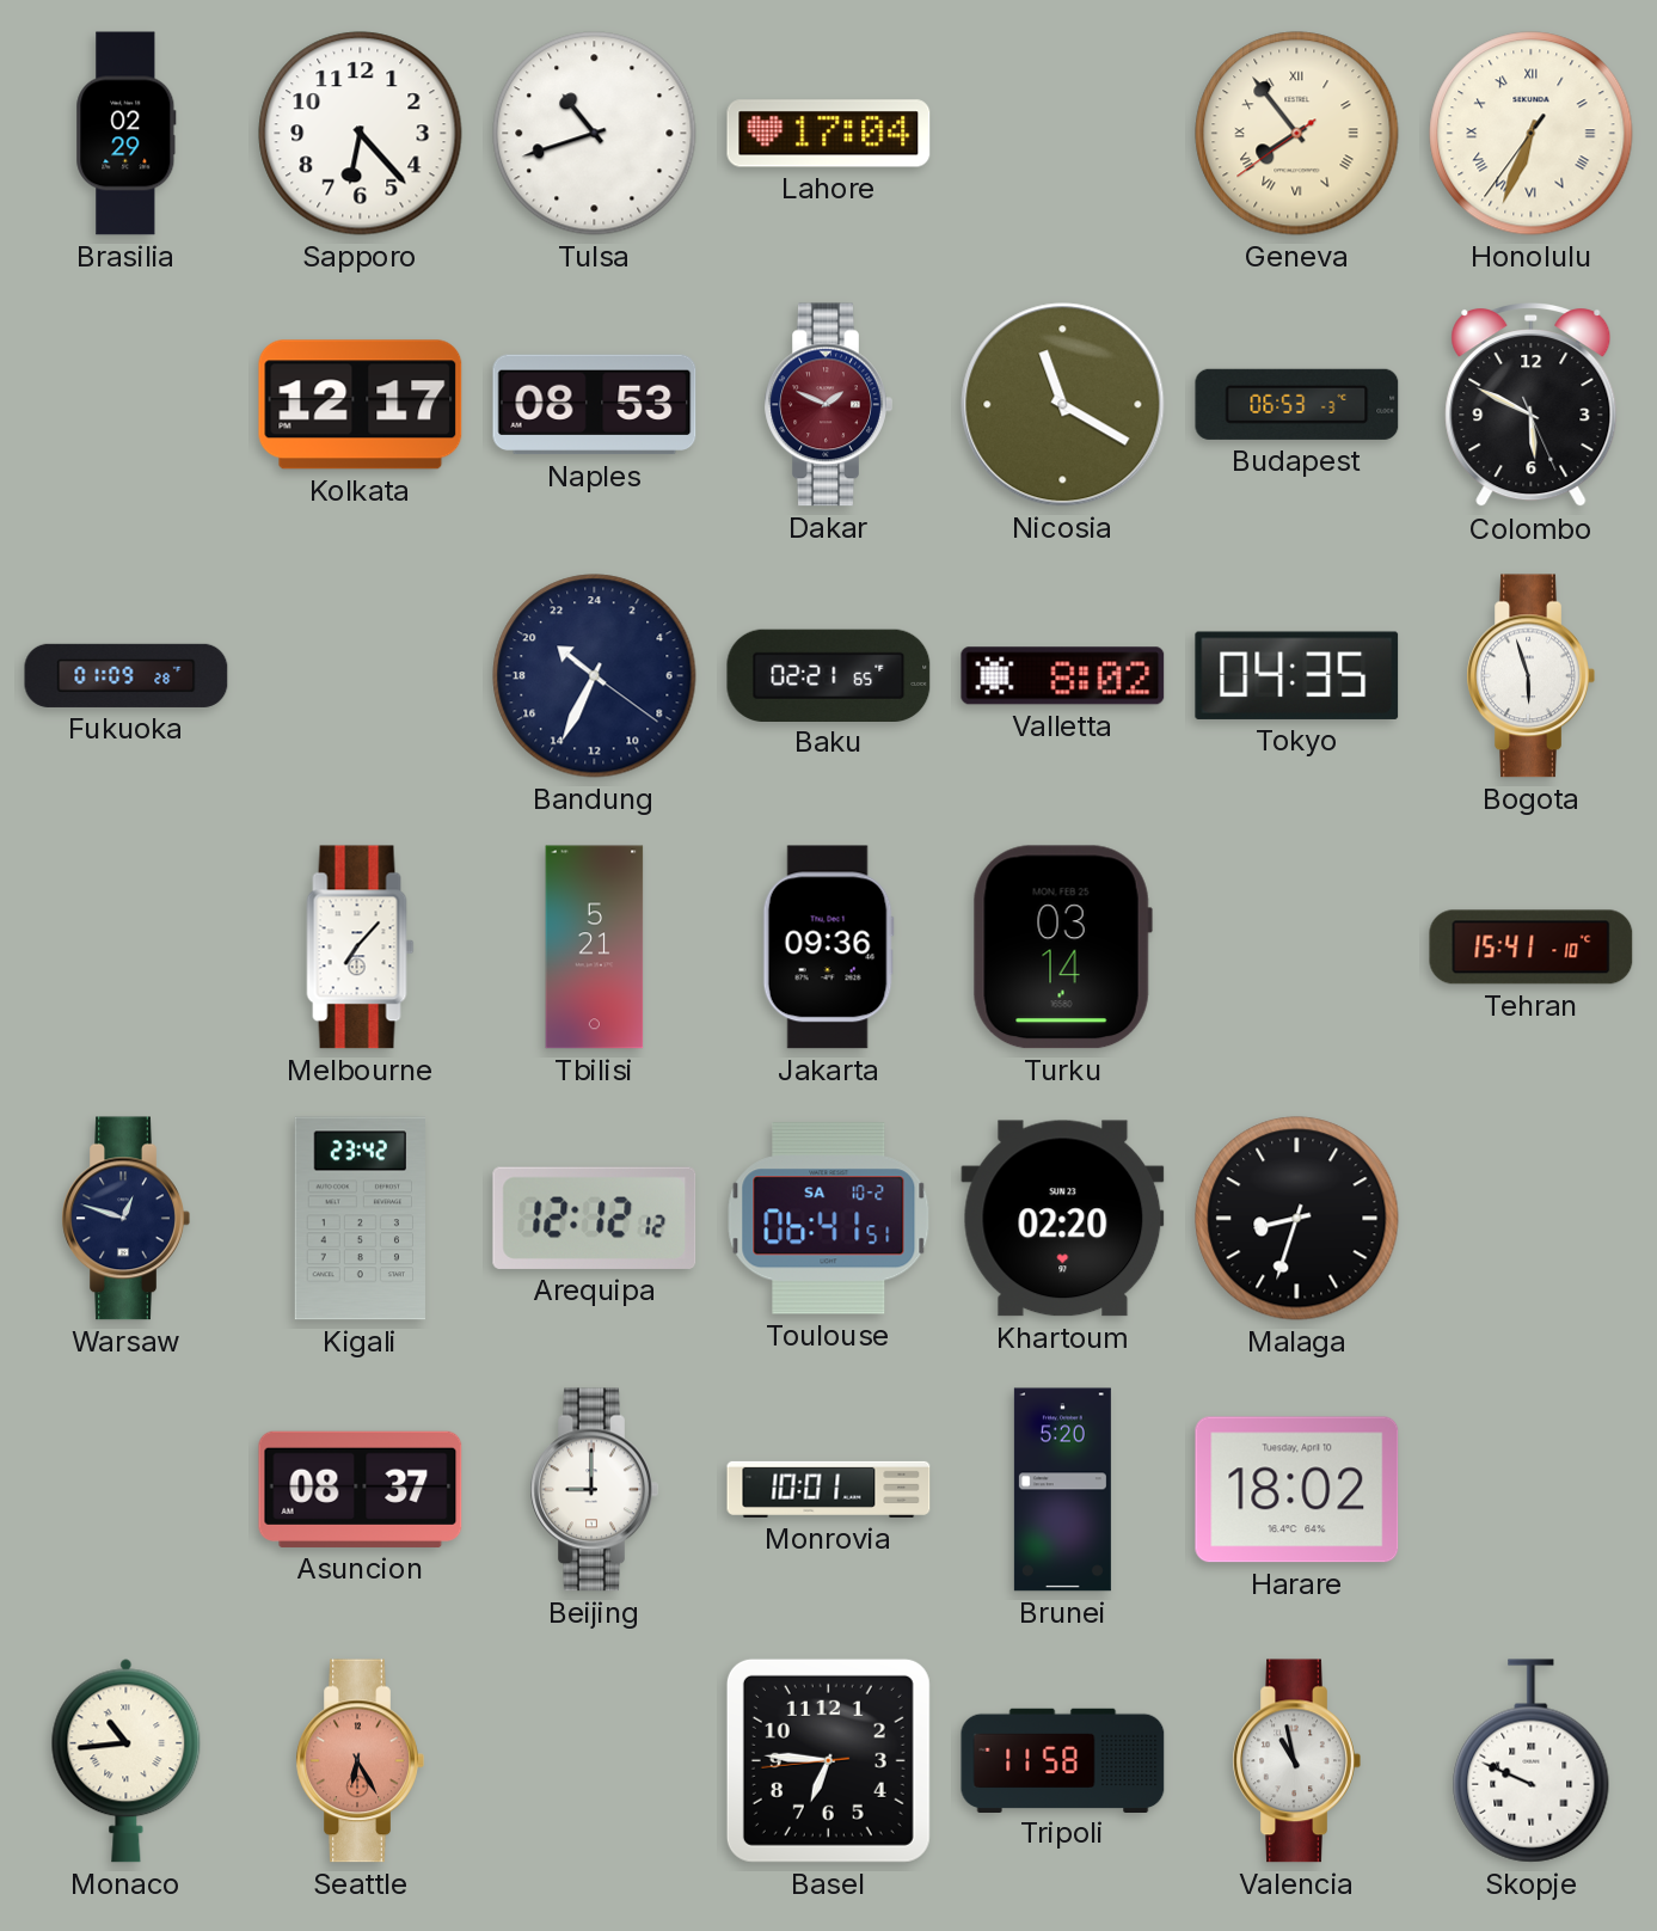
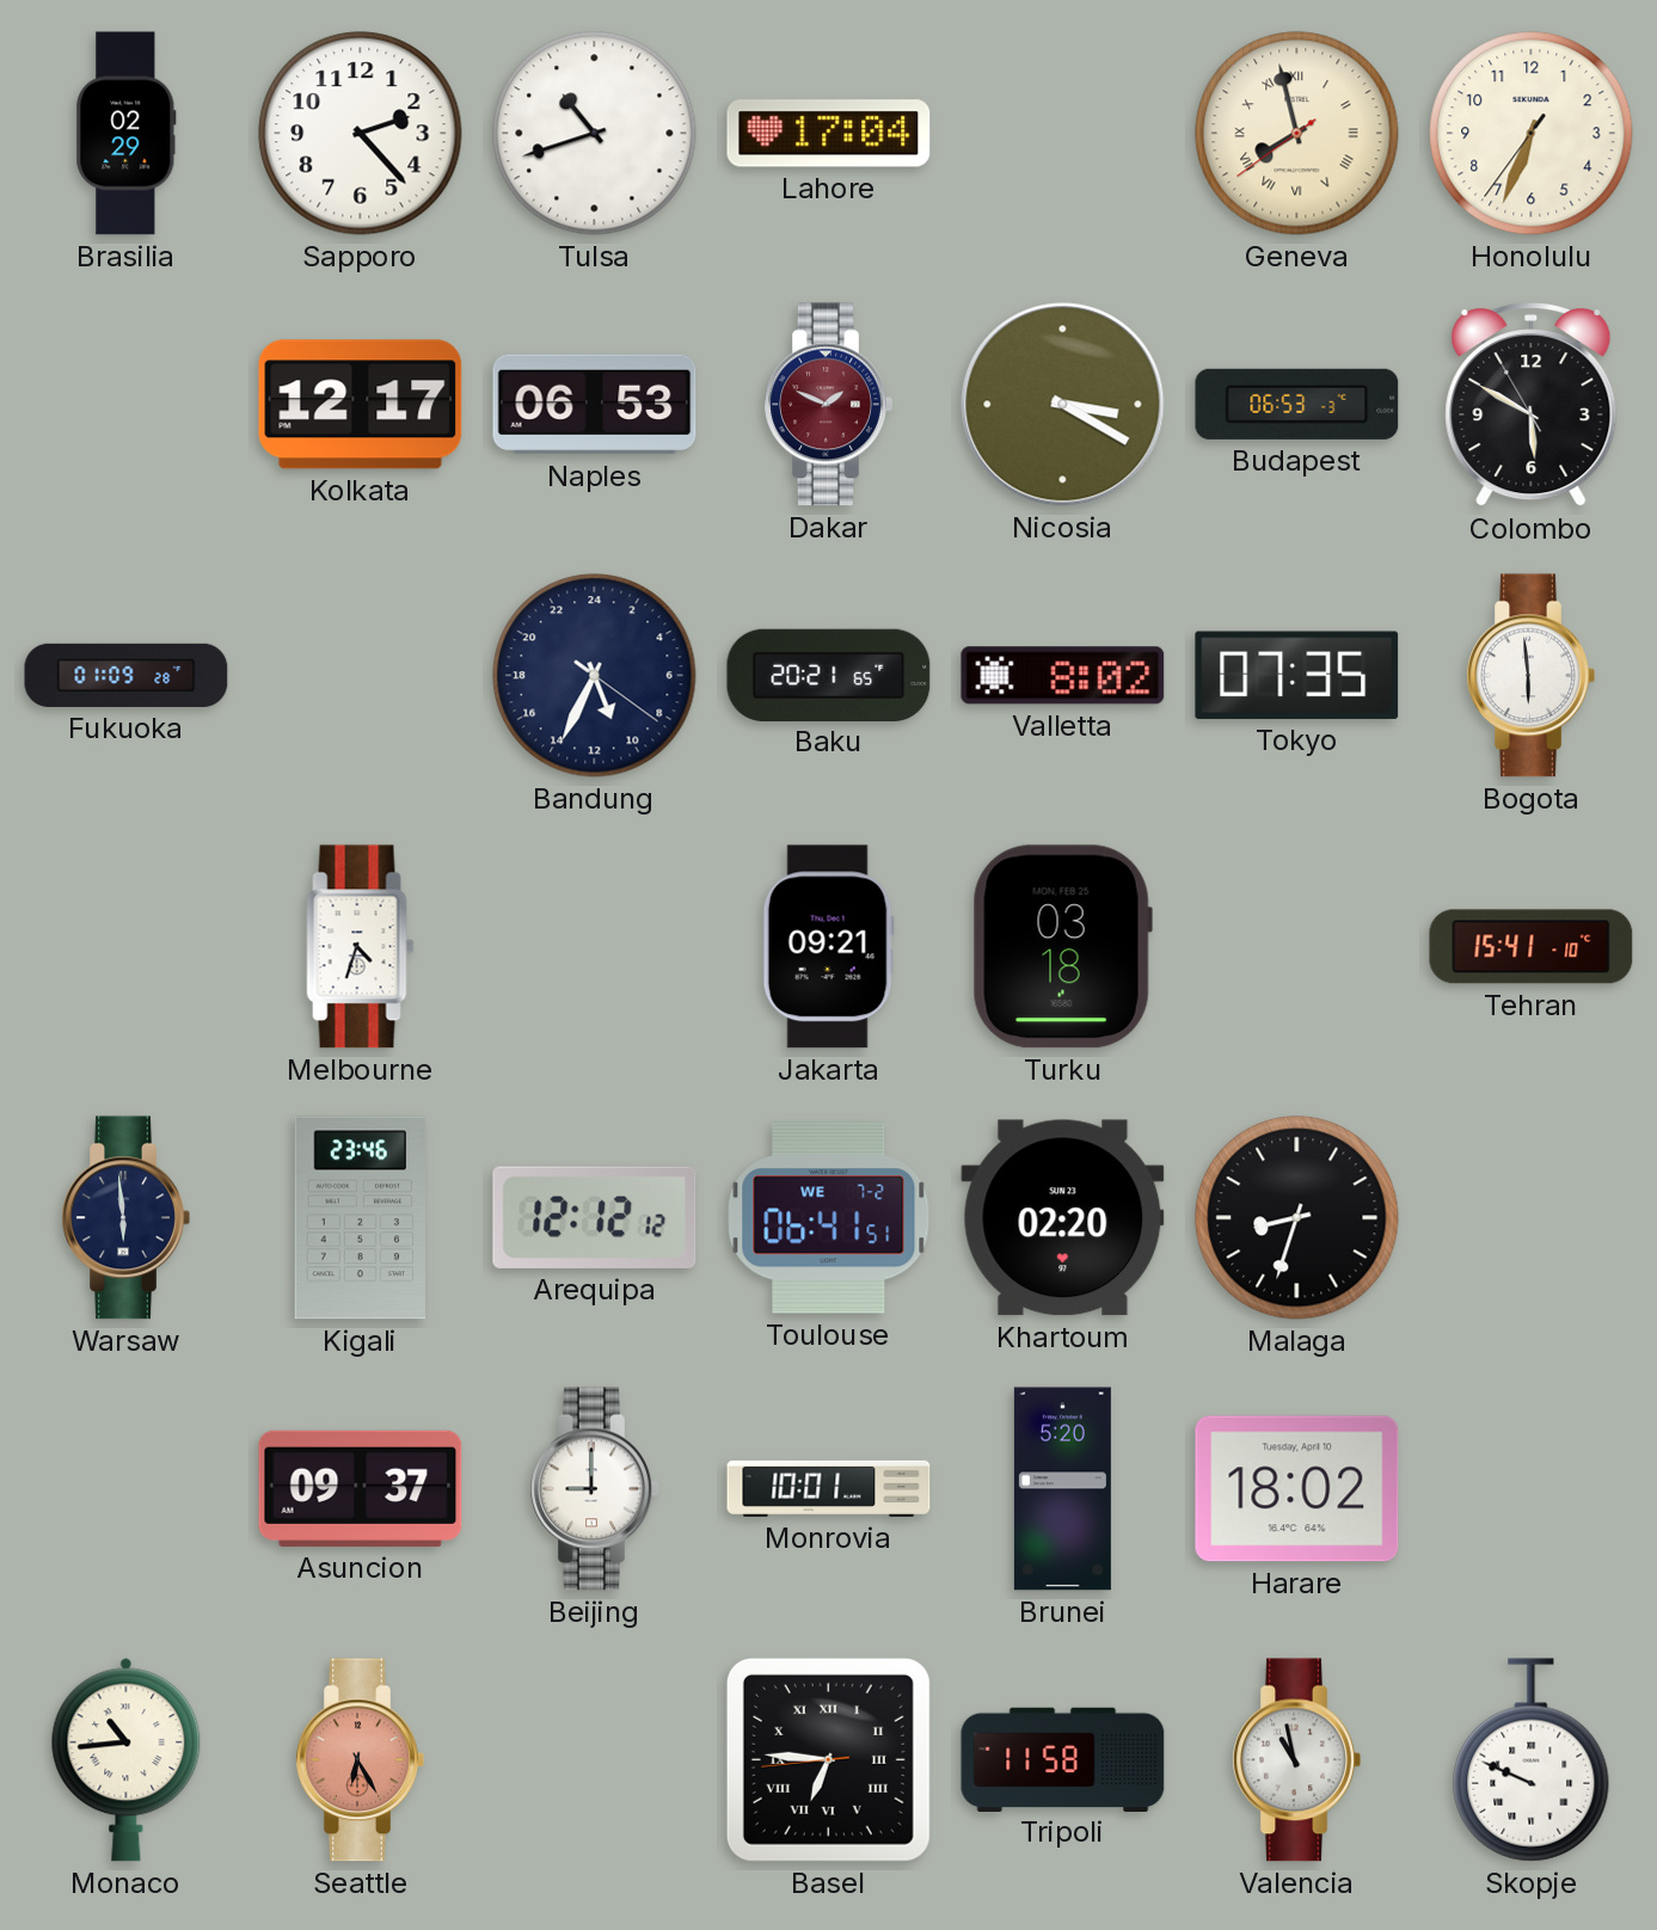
Sapporo: 6:23 -> 2:23
Geneva: 7:53 -> 7:57
Honolulu numerals: Roman -> Arabic
Naples: 08:53 -> 06:53
Nicosia: 11:20 -> 3:20
Colombo: 5:49:26 -> 5:49:55
Bandung: 20:34 -> 10:34
Baku: 02:21 -> 20:21
Tokyo: 04:35 -> 07:35
Bogota: 5:57 -> 5:59
Melbourne: 7:07 -> 4:33
Tbilisi: 5:21 -> none
Jakarta: 09:36 -> 09:21
Turku: 03:14 -> 03:18
Warsaw: 12:48 -> 5:59
Kigali: 23:42 -> 23:46
Toulouse date: SA 10-2 -> WE 7-2
Asuncion: 08:37 -> 09:37
Basel numerals: Arabic -> Roman
